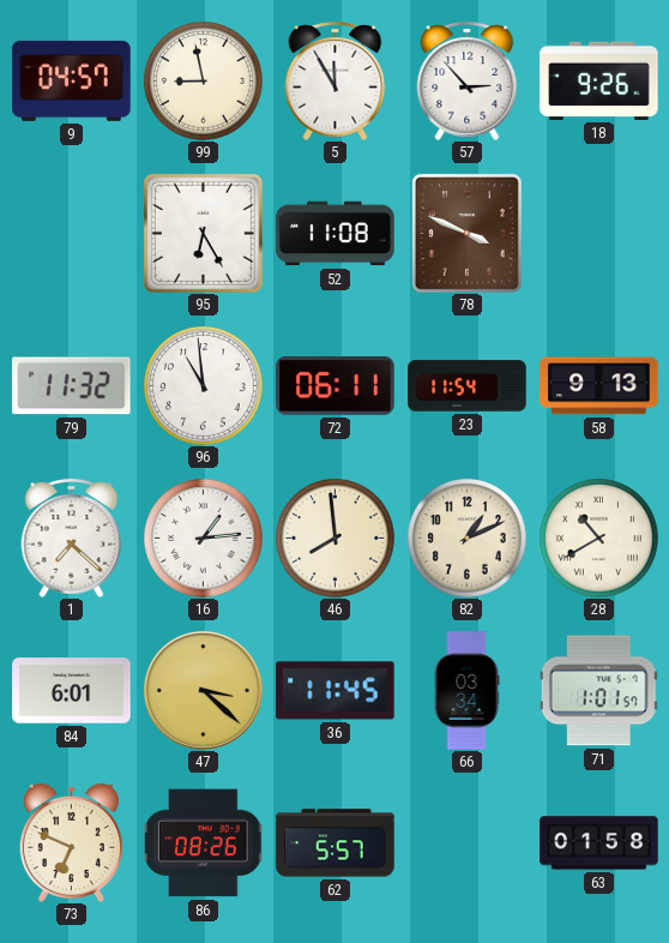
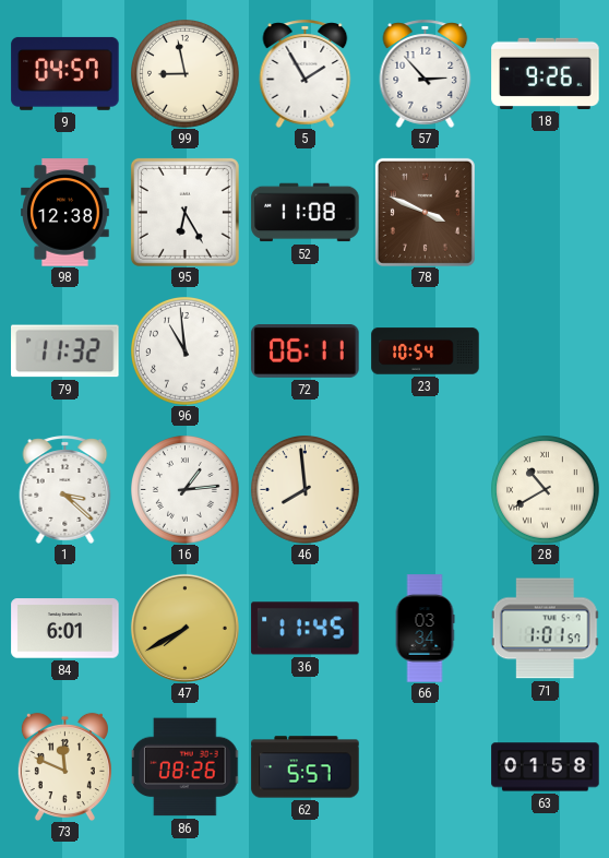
5: 11:55 -> 1:55
98: none -> 12:38
23: 11:54 -> 10:54
58: 9:13 -> none
1: 7:22 -> 3:22
82: 1:11 -> none
47: 3:22 -> 7:40
73: 6:49 -> 11:49
